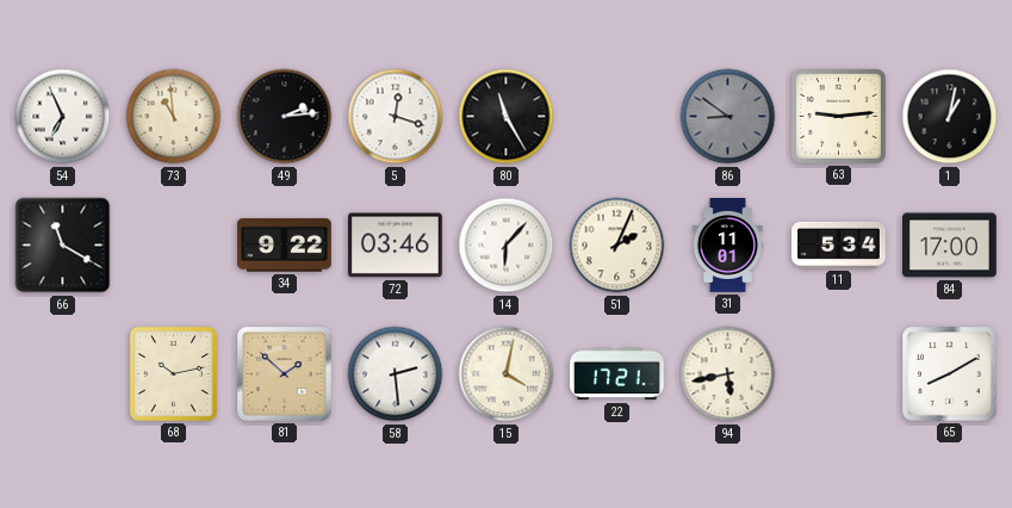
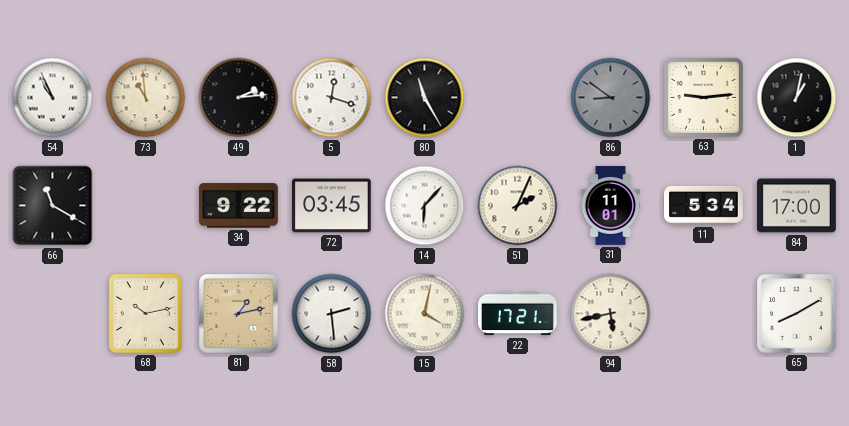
54: 6:56 -> 10:56
72: 03:46 -> 03:45
81: 1:52 -> 1:13
